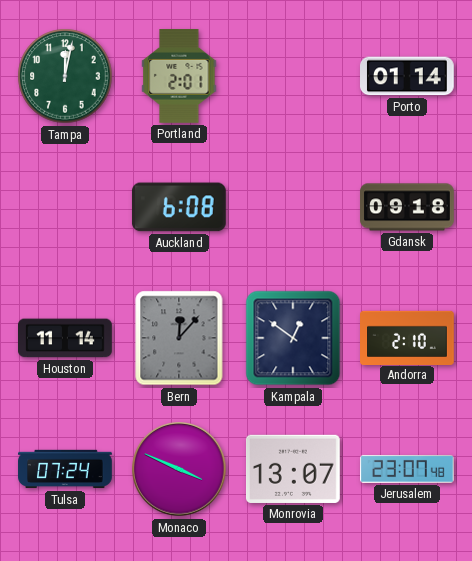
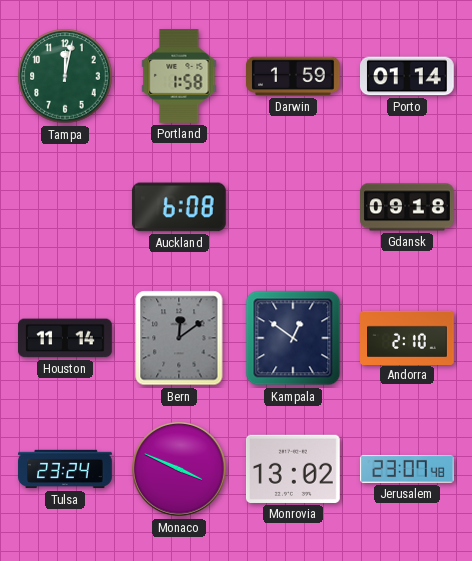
Portland: 2:01 -> 1:58
Darwin: none -> 1:59
Bern: 12:07 -> 12:09
Tulsa: 07:24 -> 23:24
Monrovia: 13:07 -> 13:02
